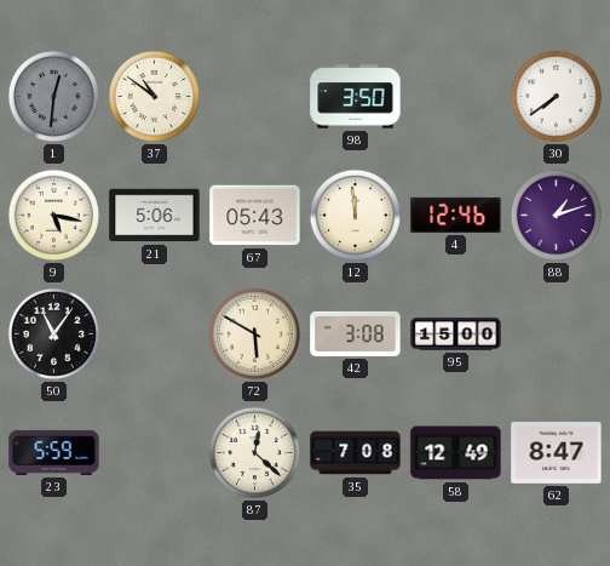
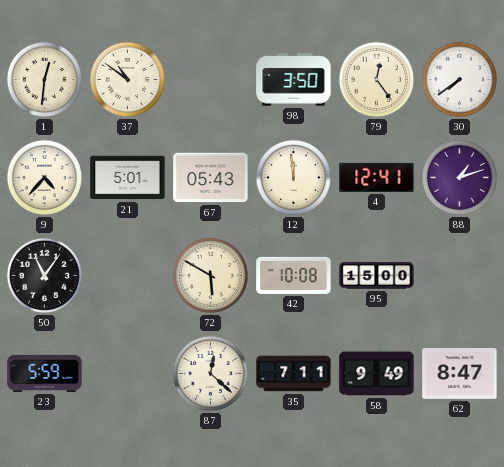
1 dial: grey -> cream
79: none -> 12:24
9: 5:17 -> 4:37
21: 5:06 -> 5:01
4: 12:46 -> 12:41
42: 3:08 -> 10:08
35: 7:08 -> 7:11
58: 12:49 -> 9:49
